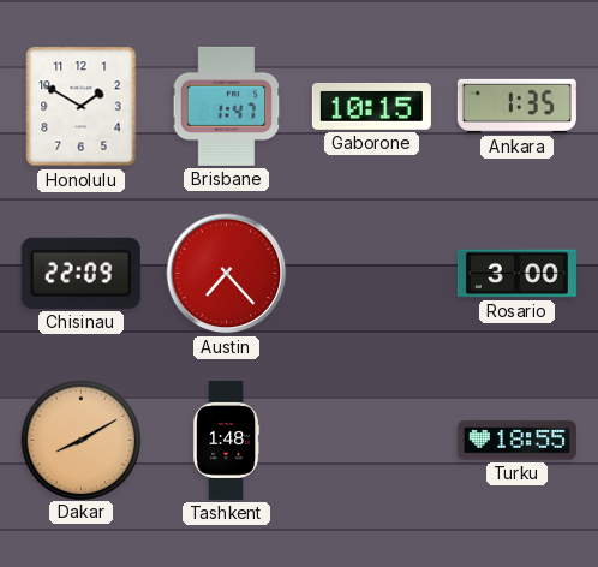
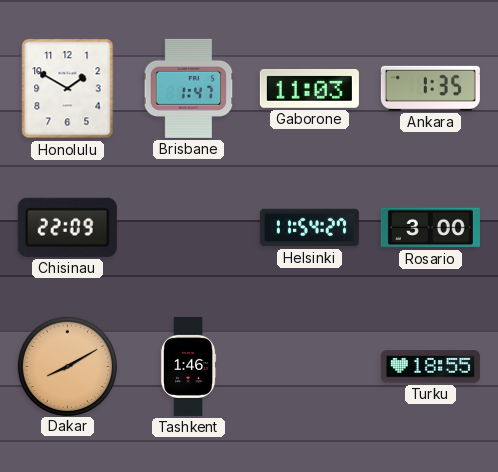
Gaborone: 10:15 -> 11:03
Austin: 7:23 -> none
Helsinki: none -> 11:54
Tashkent: 1:48 -> 1:46
